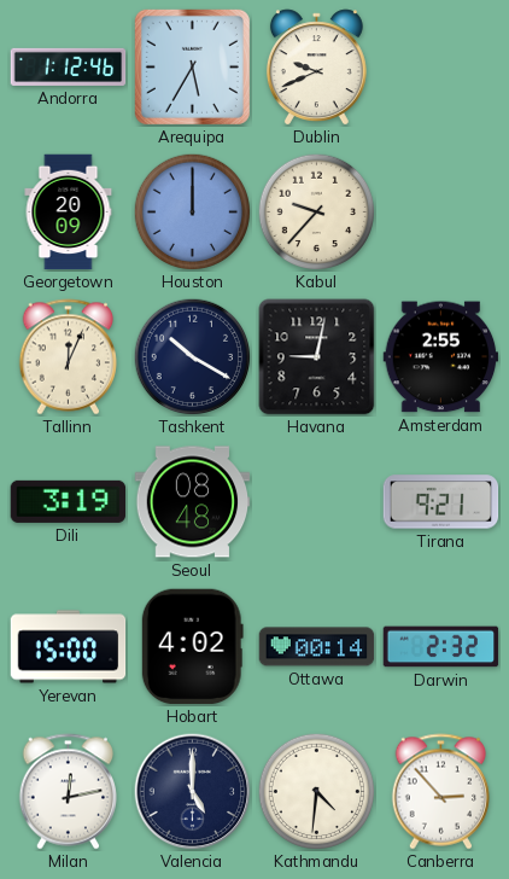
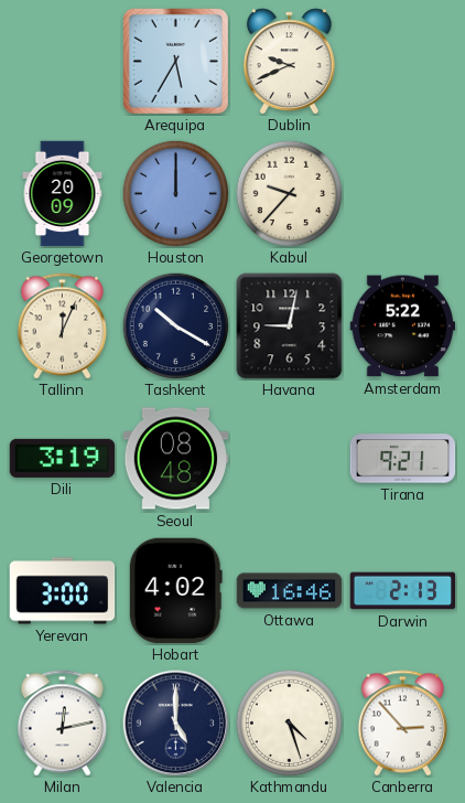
Andorra: 1:12 -> none
Amsterdam: 2:55 -> 5:22
Yerevan: 15:00 -> 3:00
Ottawa: 00:14 -> 16:46
Darwin: 2:32 -> 2:13
Kathmandu: 4:31 -> 4:27
